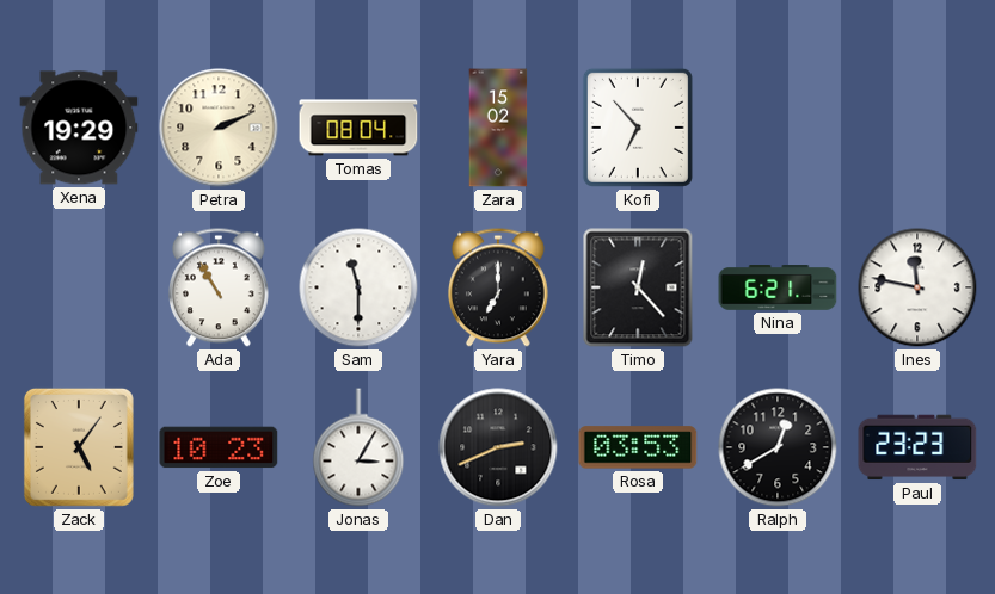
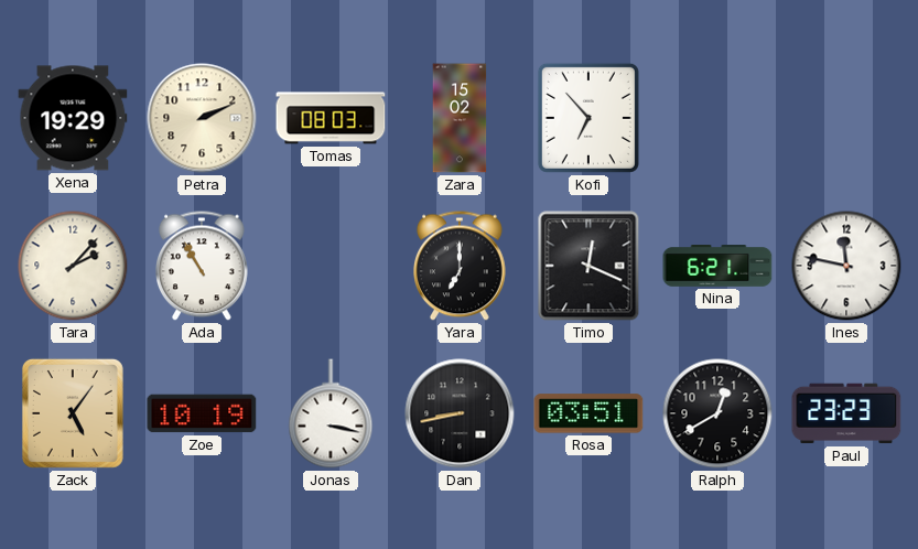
Tomas: 08:04 -> 08:03
Tara: none -> 2:07
Sam: 11:30 -> none
Timo: 12:23 -> 12:19
Zoe: 10:23 -> 10:19
Jonas: 3:05 -> 3:17
Dan: 2:41 -> 8:43
Rosa: 03:53 -> 03:51
